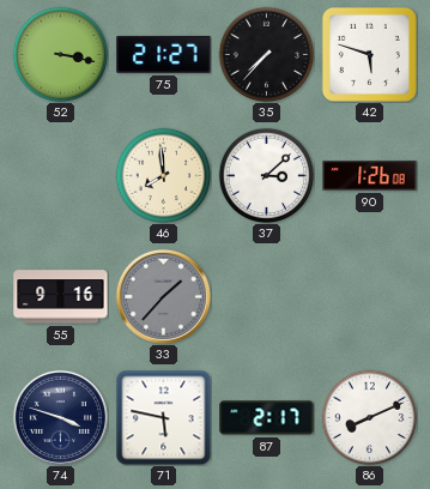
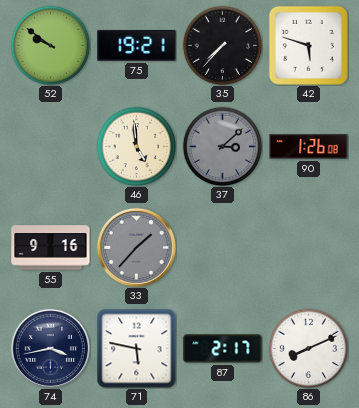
52: 3:17 -> 9:51
75: 21:27 -> 19:21
46: 7:59 -> 4:59
37 dial: white -> grey
74: 3:48 -> 3:43
